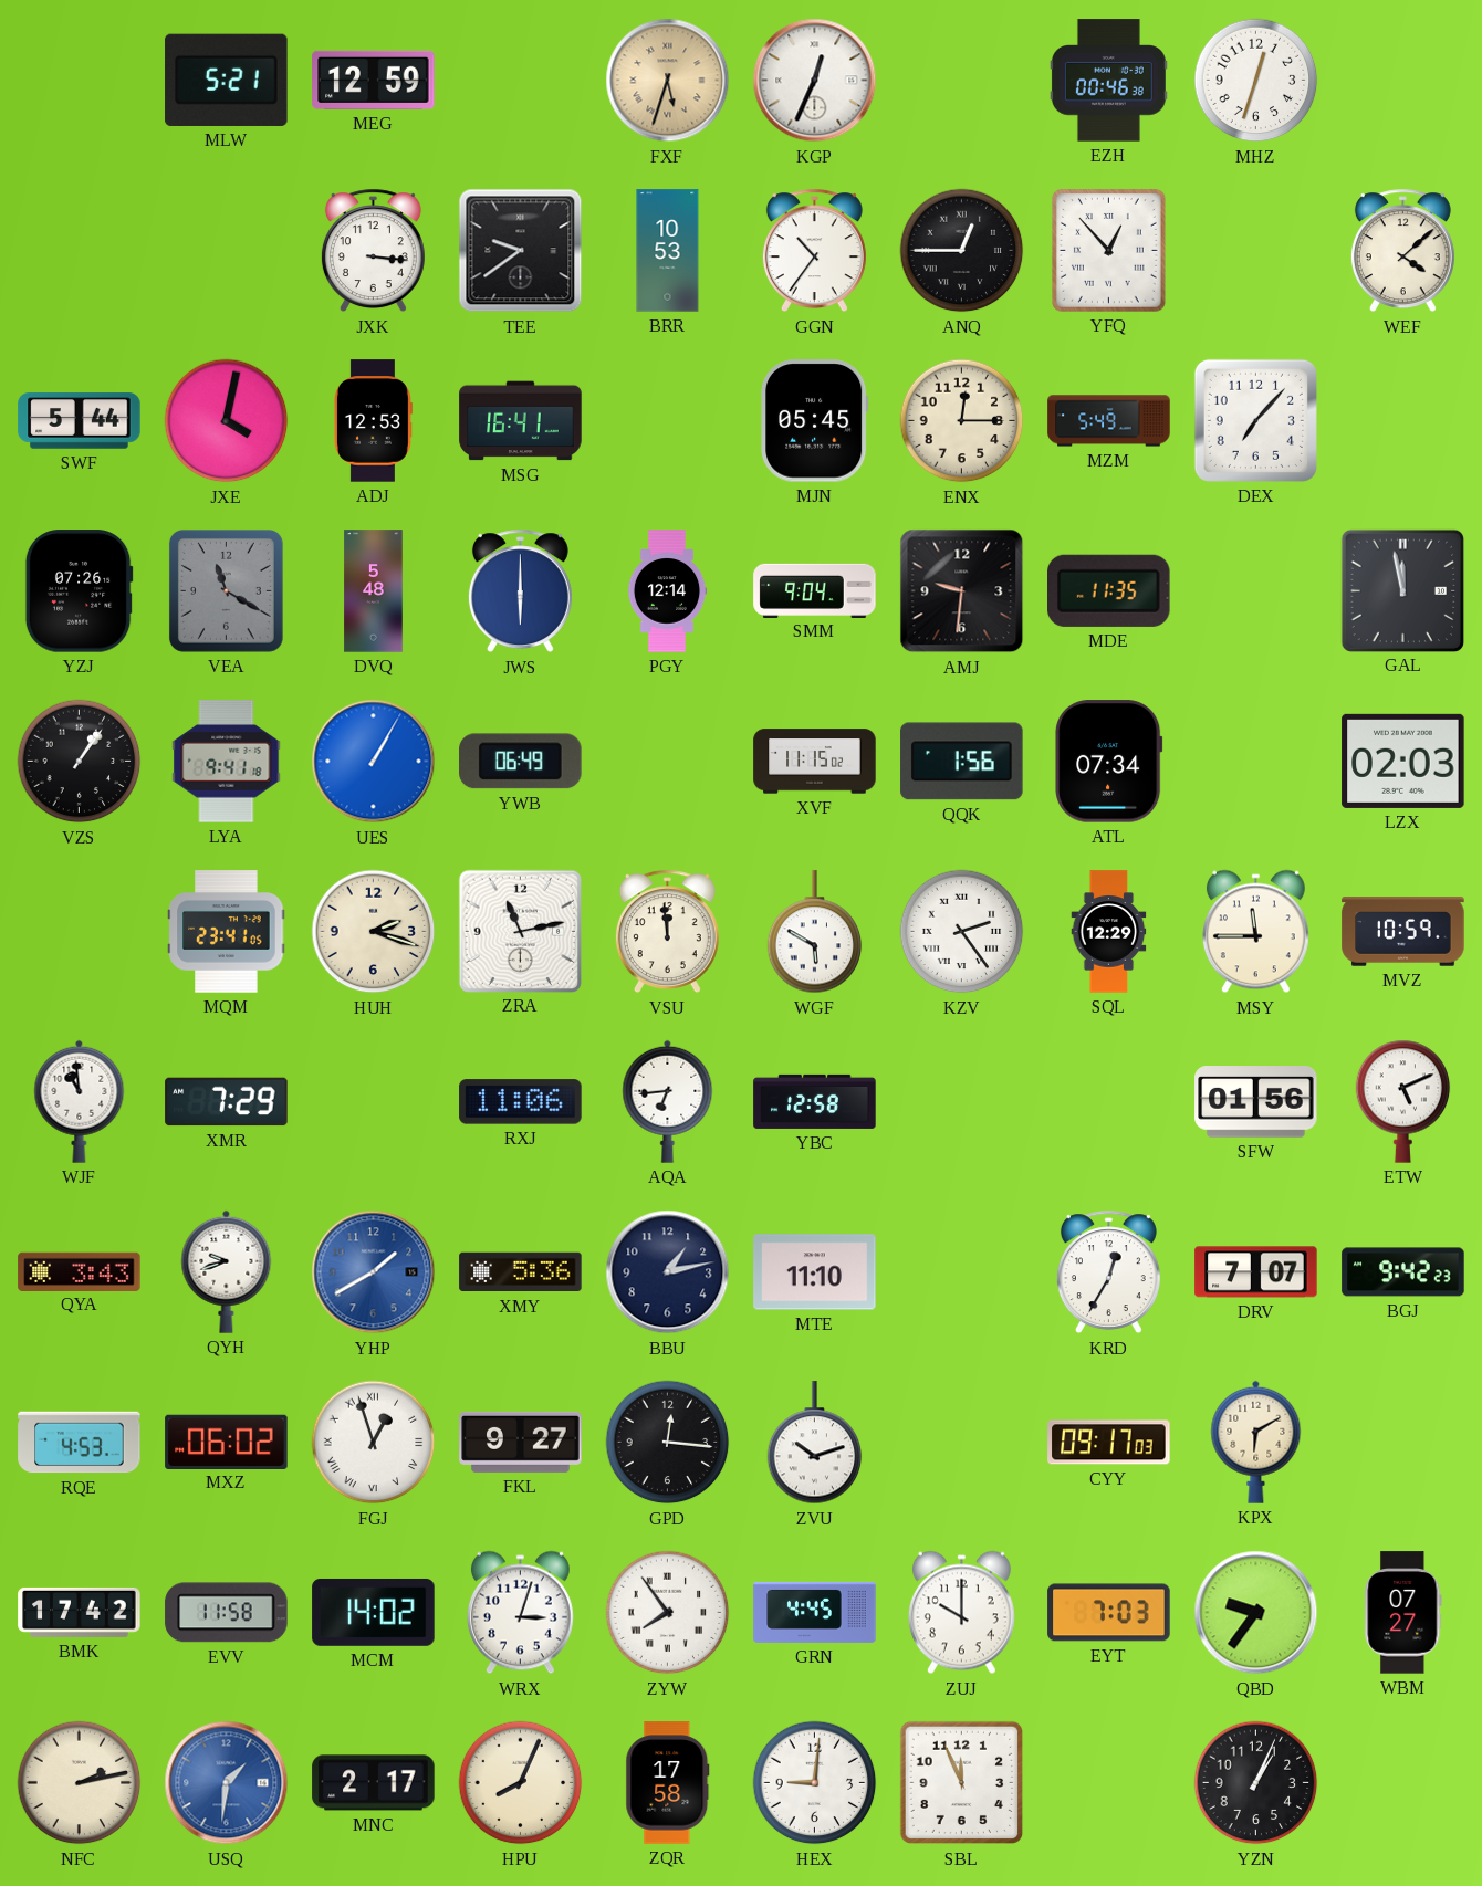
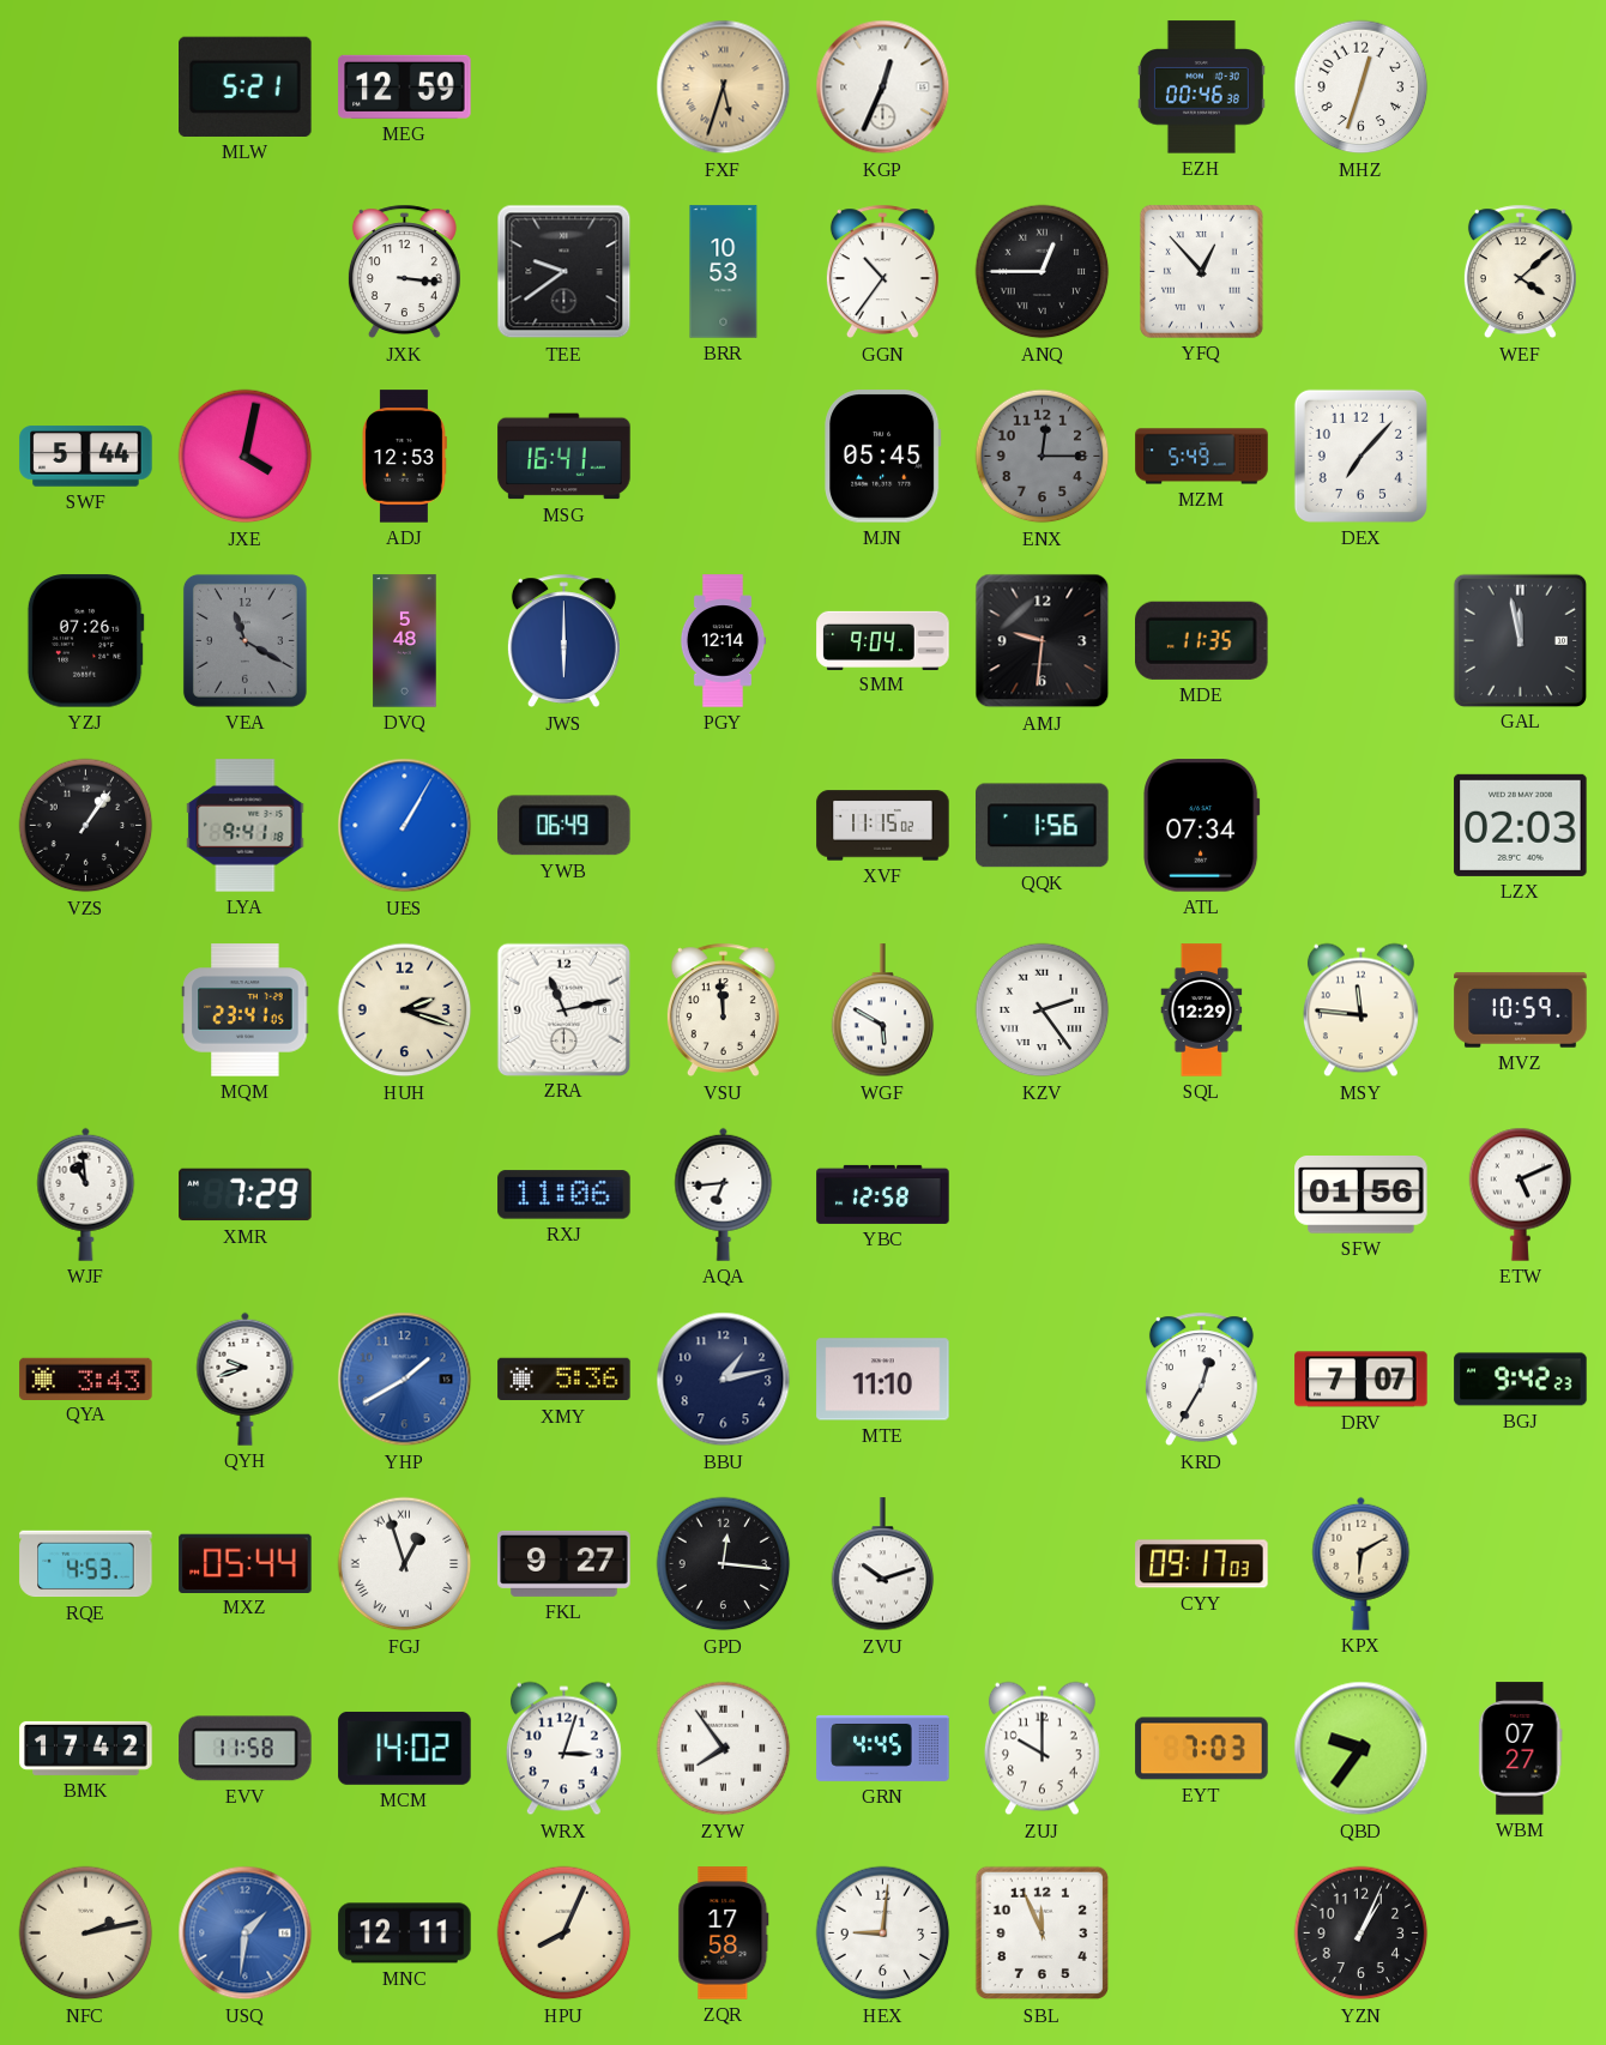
ENX dial: cream -> grey
MSY: 11:45 -> 11:46
MXZ: 06:02 -> 05:44
MNC: 2:17 -> 12:11
